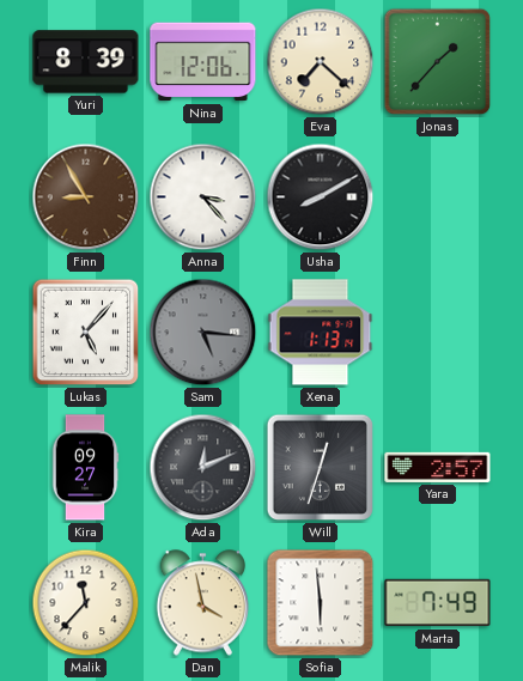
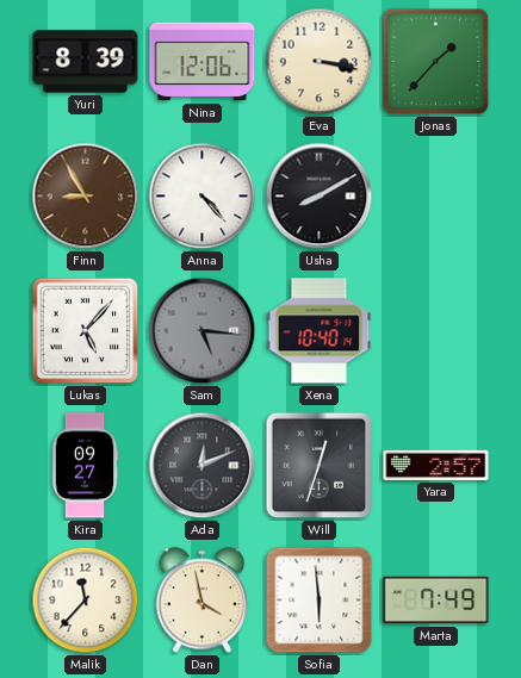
Eva: 7:22 -> 3:17
Anna: 3:23 -> 4:23
Xena: 1:13 -> 10:40
